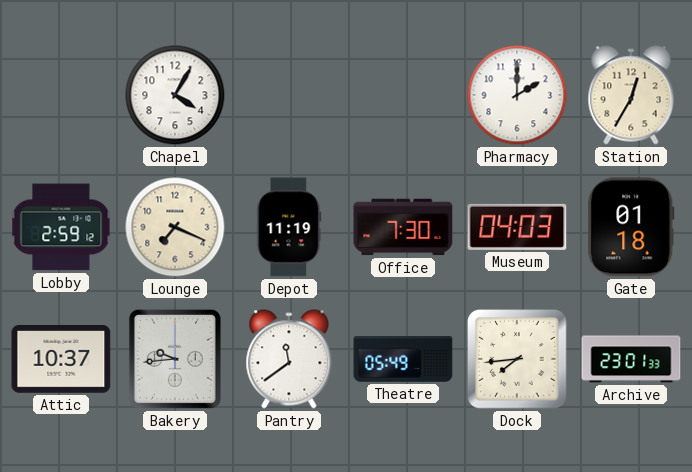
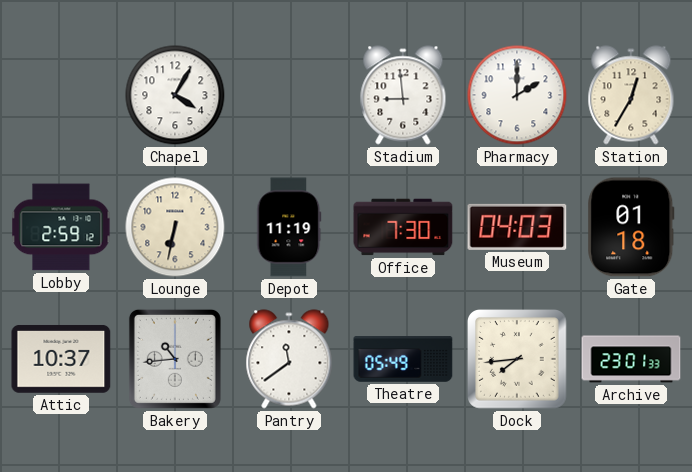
Stadium: none -> 8:59
Lounge: 7:19 -> 6:32
Bakery: 9:44 -> 10:44
